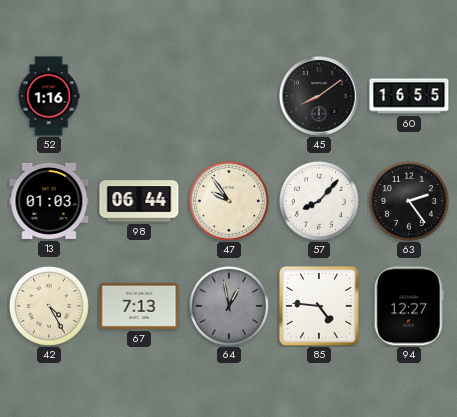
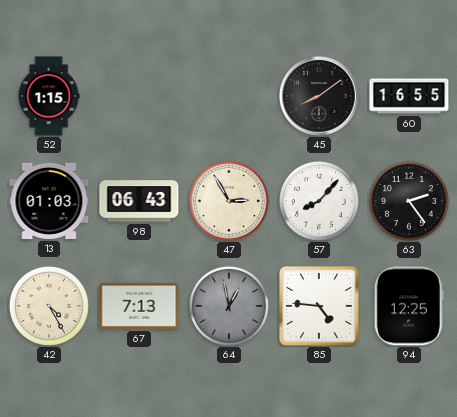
52: 1:16 -> 1:15
98: 06:44 -> 06:43
47: 9:54 -> 2:55
94: 12:27 -> 12:25
